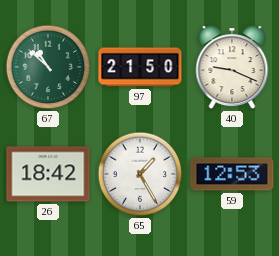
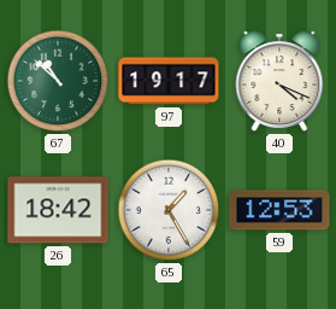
97: 21:50 -> 19:17
40: 9:19 -> 4:19
